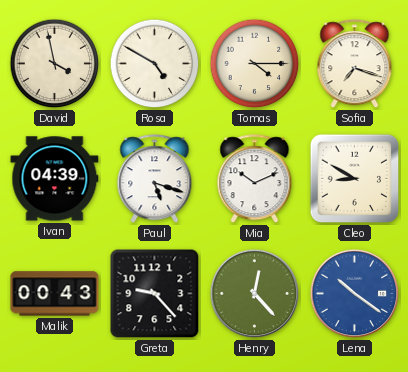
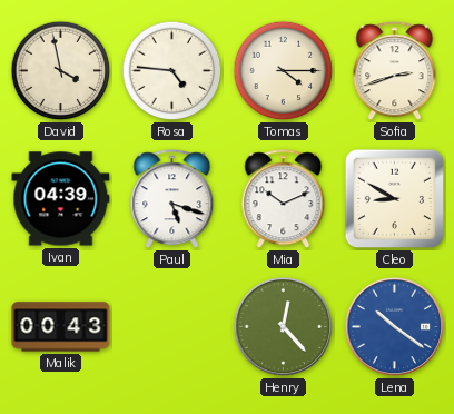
Rosa: 4:50 -> 4:46
Sofia: 7:18 -> 2:42
Greta: 9:23 -> none
